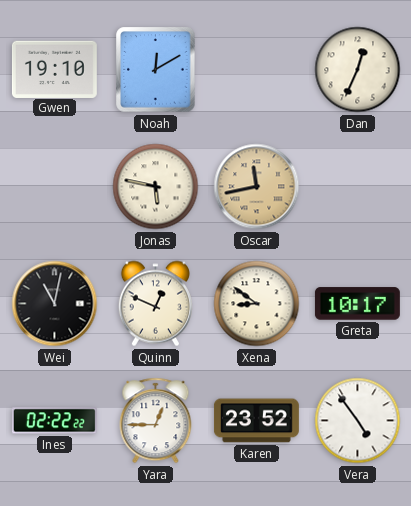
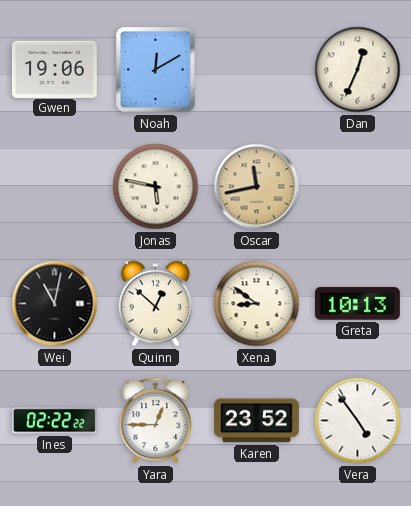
Gwen: 19:10 -> 19:06
Quinn: 12:49 -> 12:52
Greta: 10:17 -> 10:13
